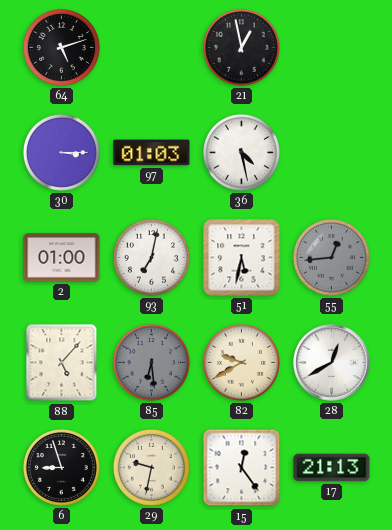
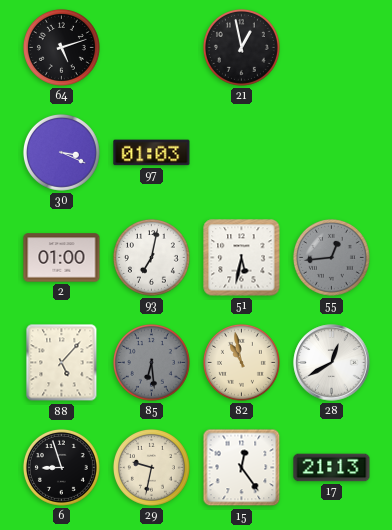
30: 3:15 -> 3:19
36: 4:28 -> none
82: 9:40 -> 10:58
